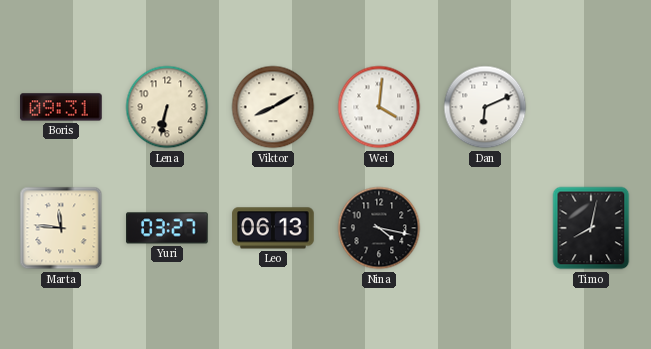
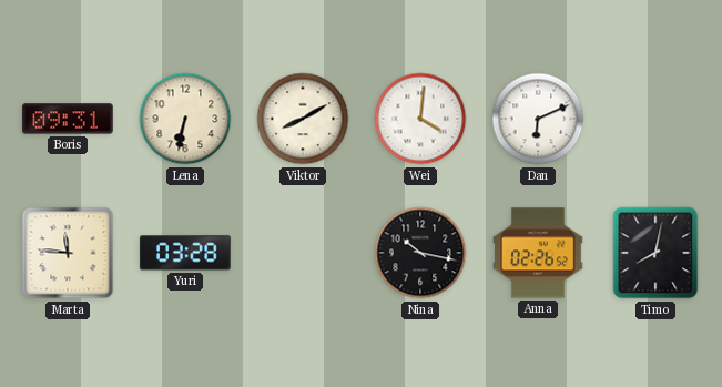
Yuri: 03:27 -> 03:28
Leo: 06:13 -> none
Nina: 4:17 -> 10:17
Anna: none -> 02:26
